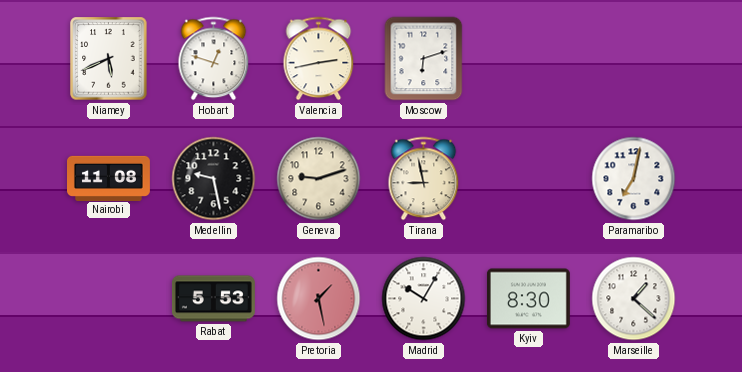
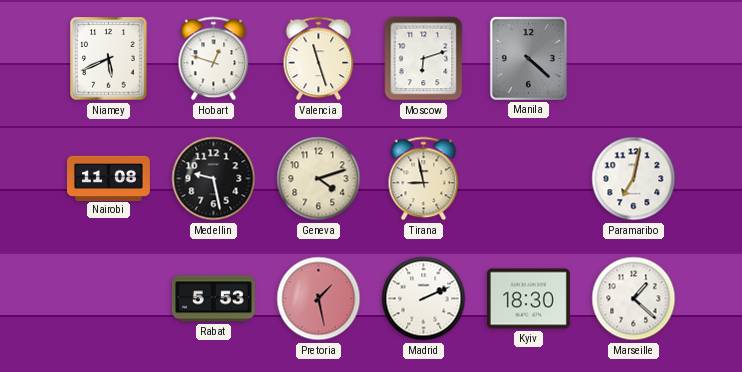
Valencia: 2:43 -> 11:27
Manila: none -> 4:22
Geneva: 9:12 -> 4:12
Madrid: 10:05 -> 2:11
Kyiv: 8:30 -> 18:30
